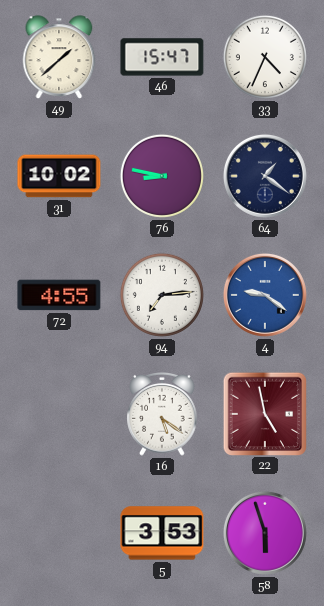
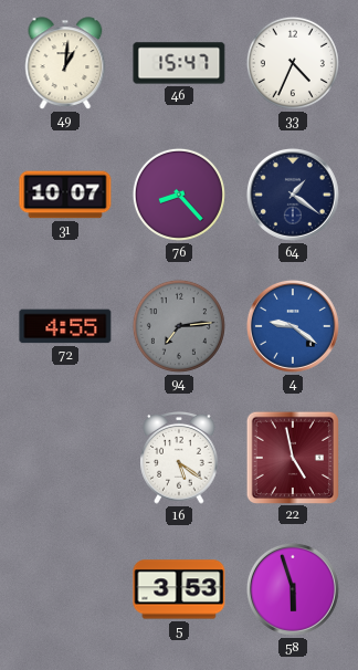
49: 1:38 -> 1:01
31: 10:02 -> 10:07
76: 8:47 -> 8:23
94 dial: white -> grey
